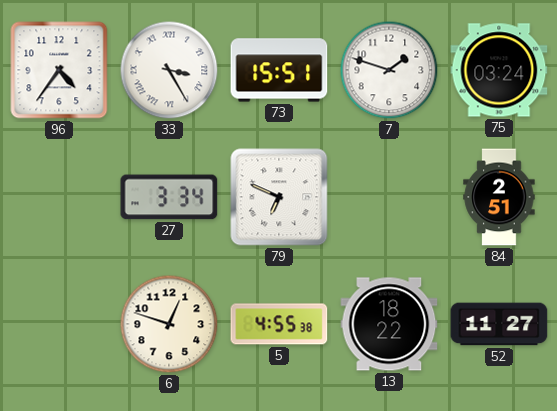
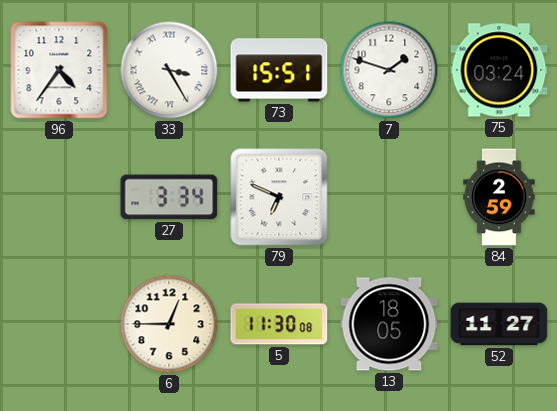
84: 2:51 -> 2:59
6: 12:48 -> 12:45
5: 4:55 -> 11:30
13: 18:22 -> 18:05
